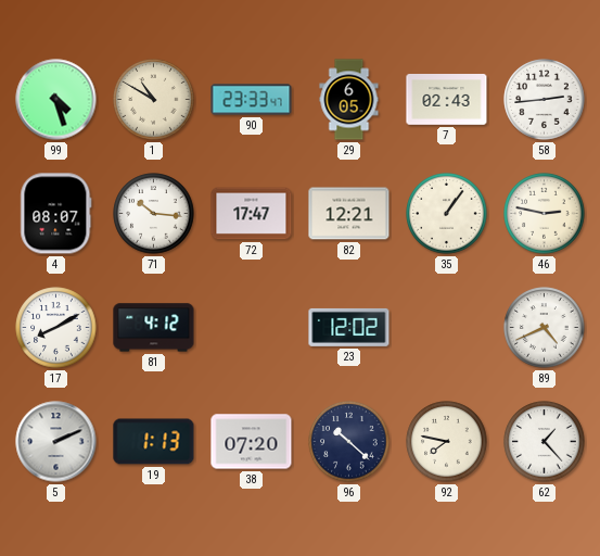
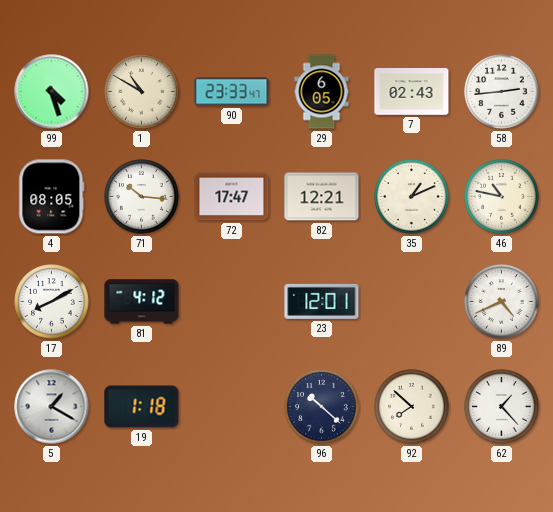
4: 08:07 -> 08:05
35: 1:06 -> 1:11
46: 2:47 -> 10:47
23: 12:02 -> 12:01
5: 2:11 -> 1:20
19: 1:13 -> 1:18
38: 07:20 -> none
92: 7:47 -> 7:52
